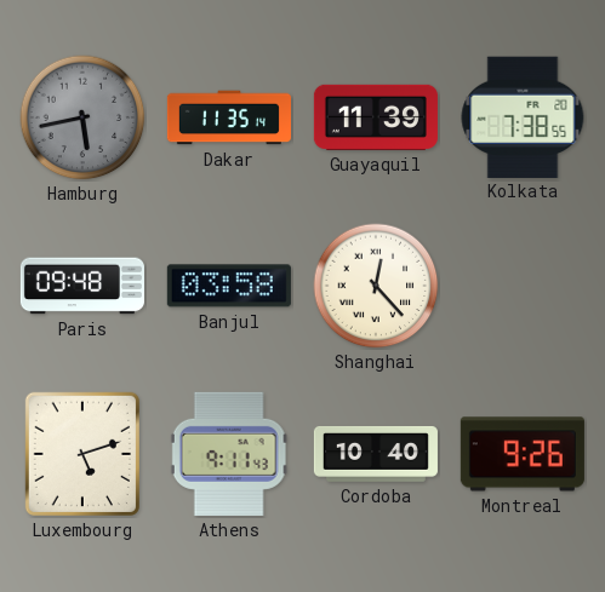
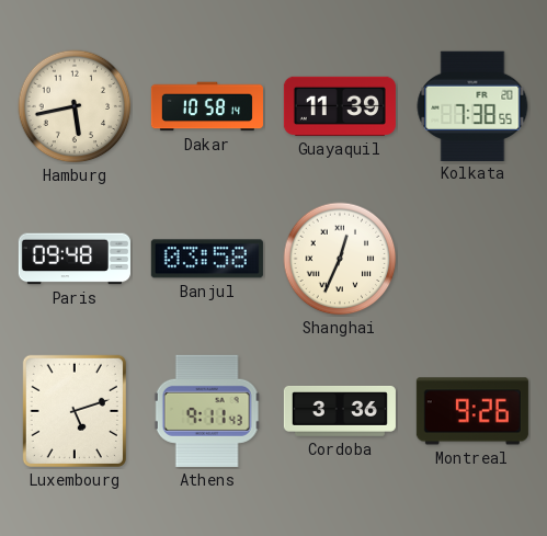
Hamburg dial: grey -> cream
Dakar: 11:35 -> 10:58
Shanghai: 12:23 -> 12:34
Cordoba: 10:40 -> 3:36
